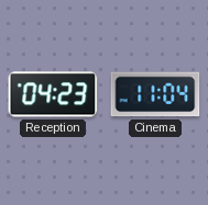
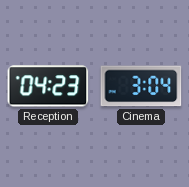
Cinema: 11:04 -> 3:04
